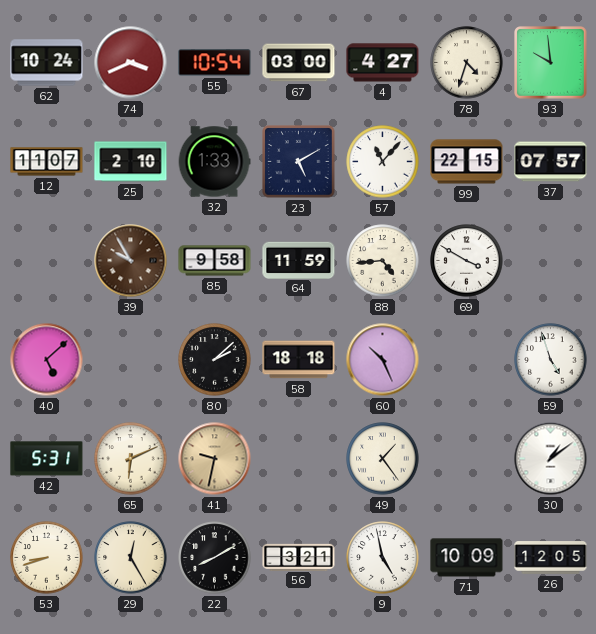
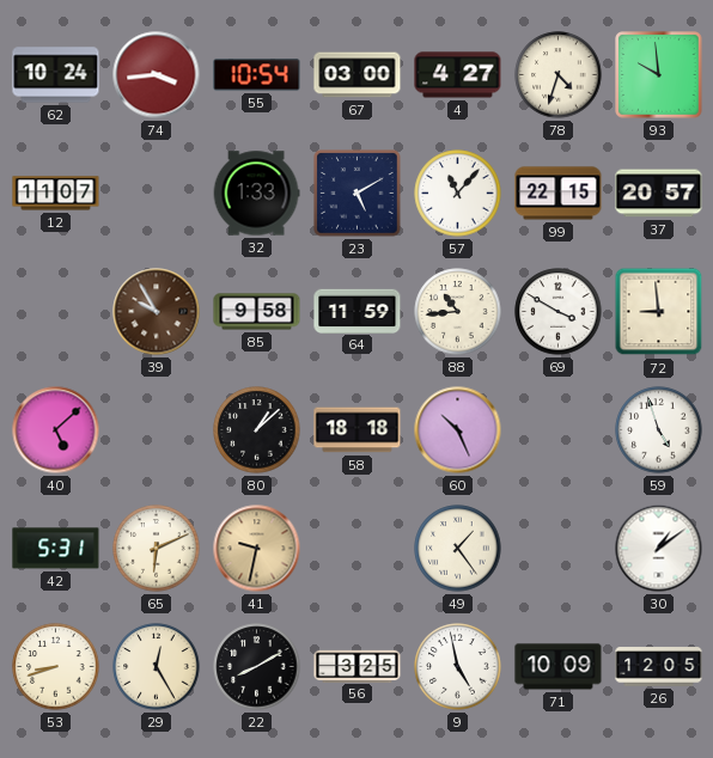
74: 3:41 -> 3:44
25: 2:10 -> none
37: 07:57 -> 20:57
88: 4:44 -> 10:44
72: none -> 8:59
80: 2:08 -> 1:08
56: 3:21 -> 3:25
